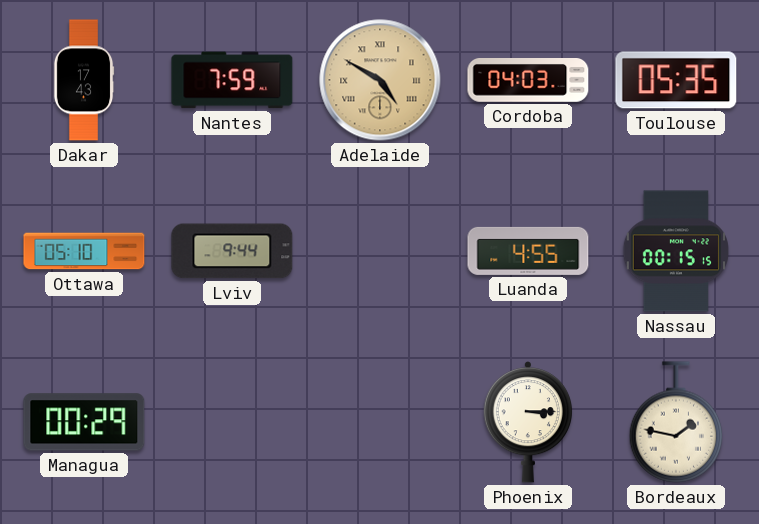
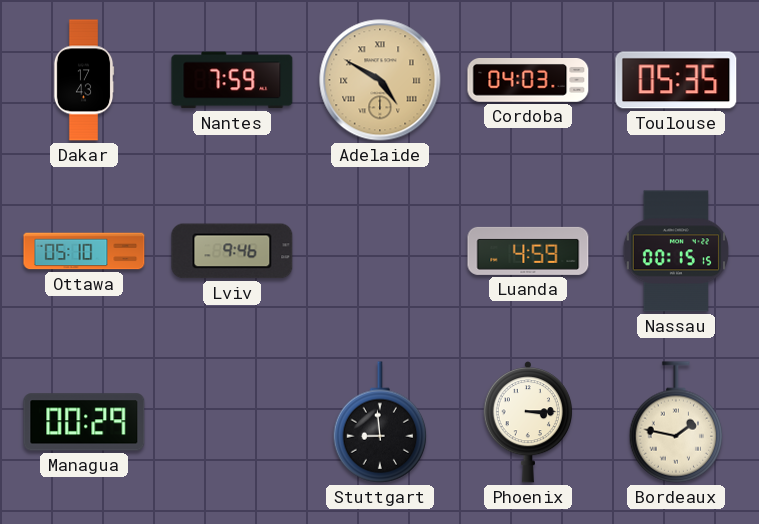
Lviv: 9:44 -> 9:46
Luanda: 4:55 -> 4:59
Stuttgart: none -> 8:59
